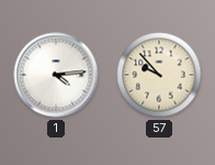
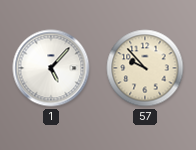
1: 4:14 -> 5:07
